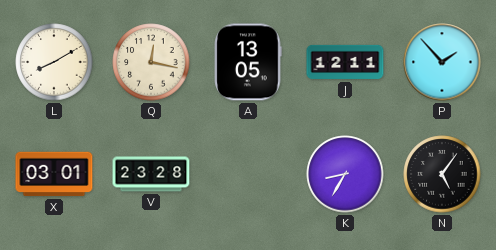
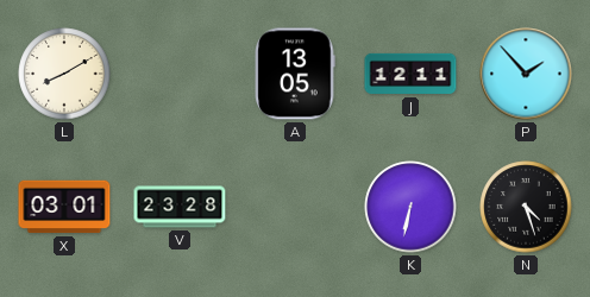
Q: 12:17 -> none
K: 8:35 -> 6:32
N: 5:06 -> 4:27
